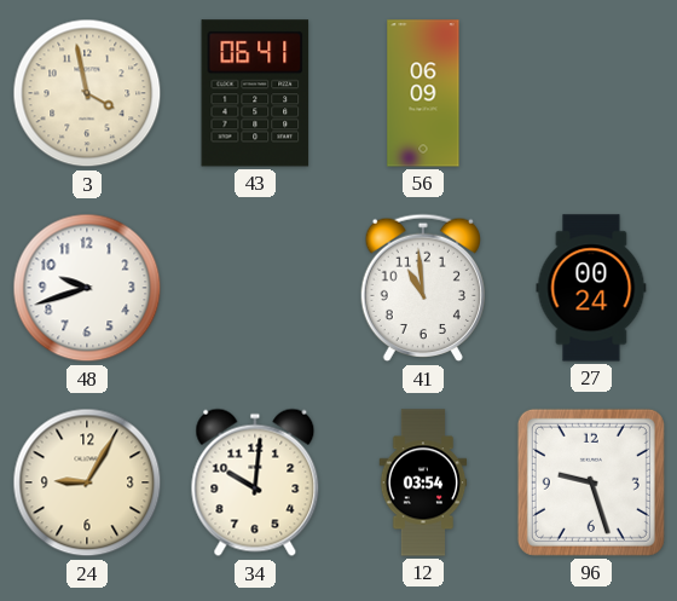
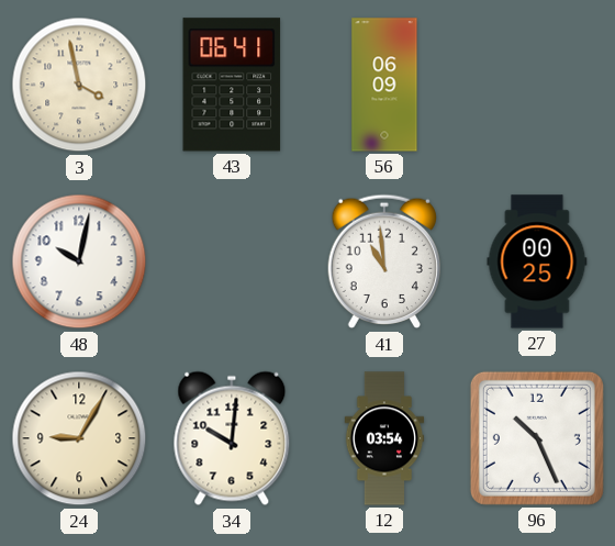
48: 9:42 -> 10:02
27: 00:24 -> 00:25
96: 9:27 -> 10:26
